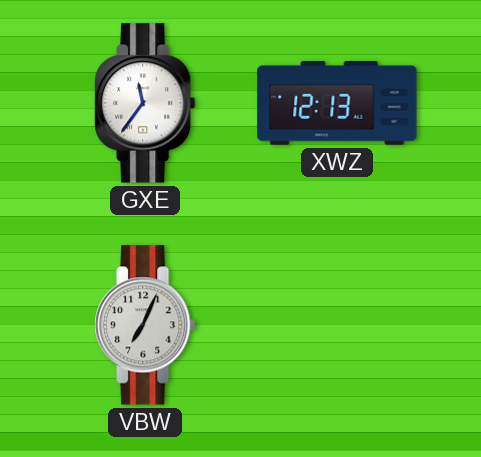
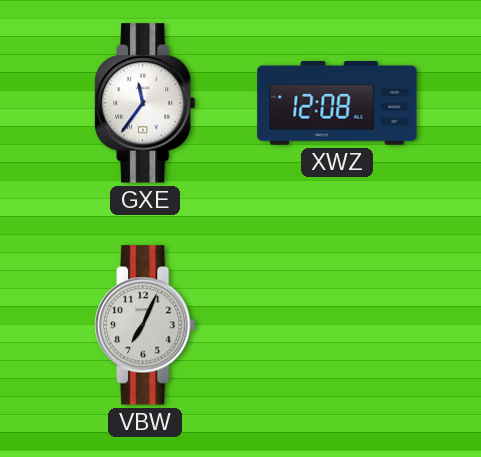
XWZ: 12:13 -> 12:08
